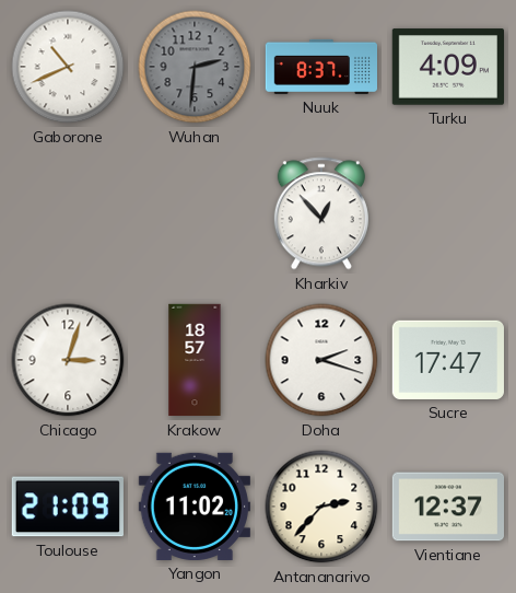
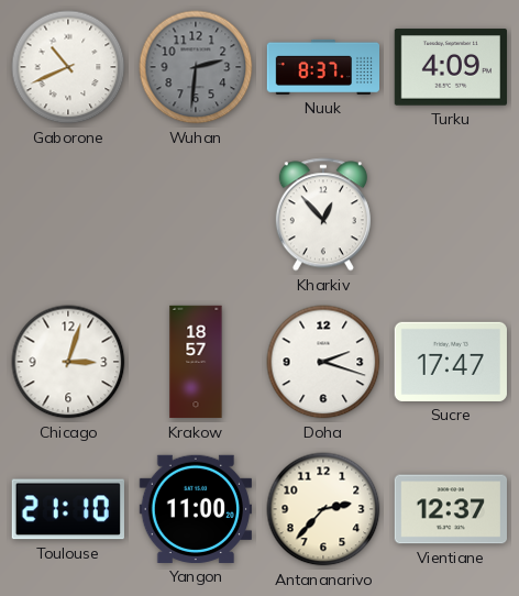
Toulouse: 21:09 -> 21:10
Yangon: 11:02 -> 11:00
